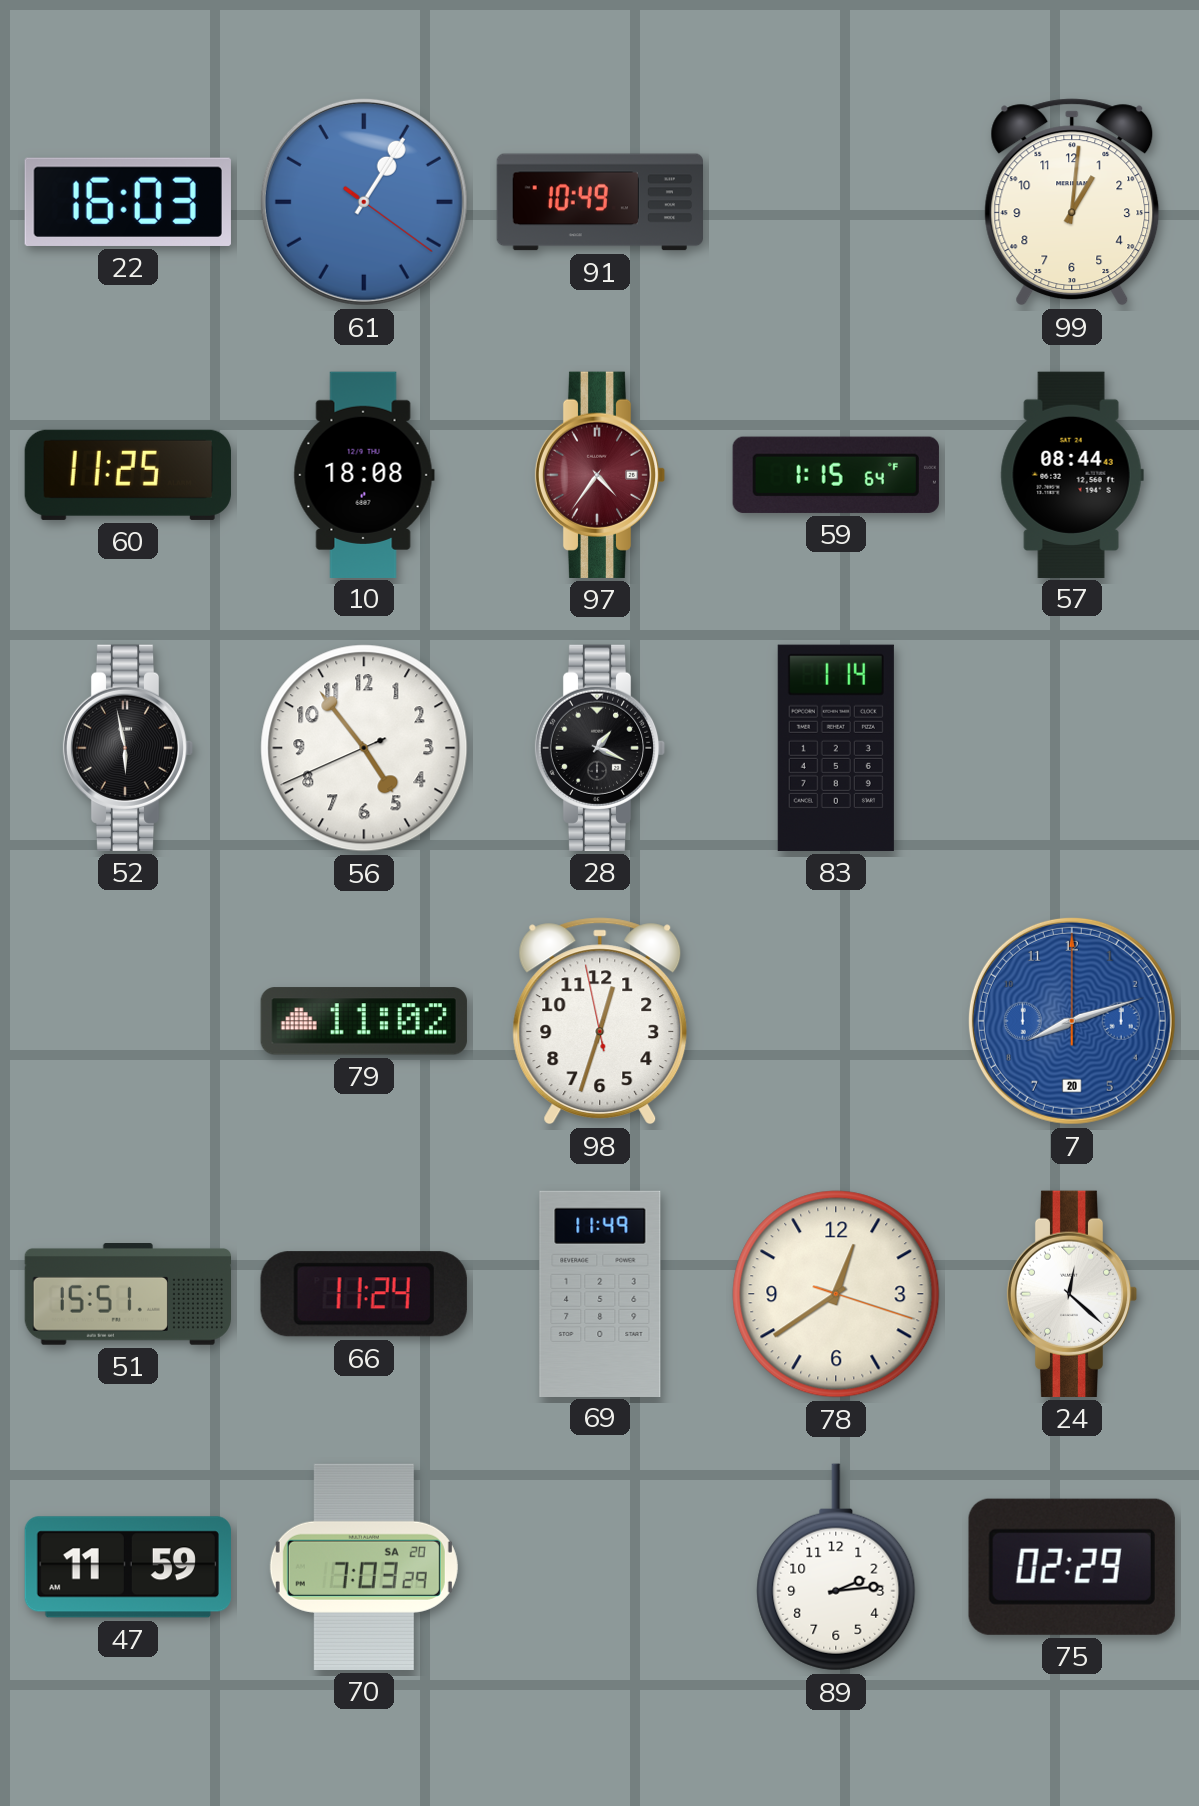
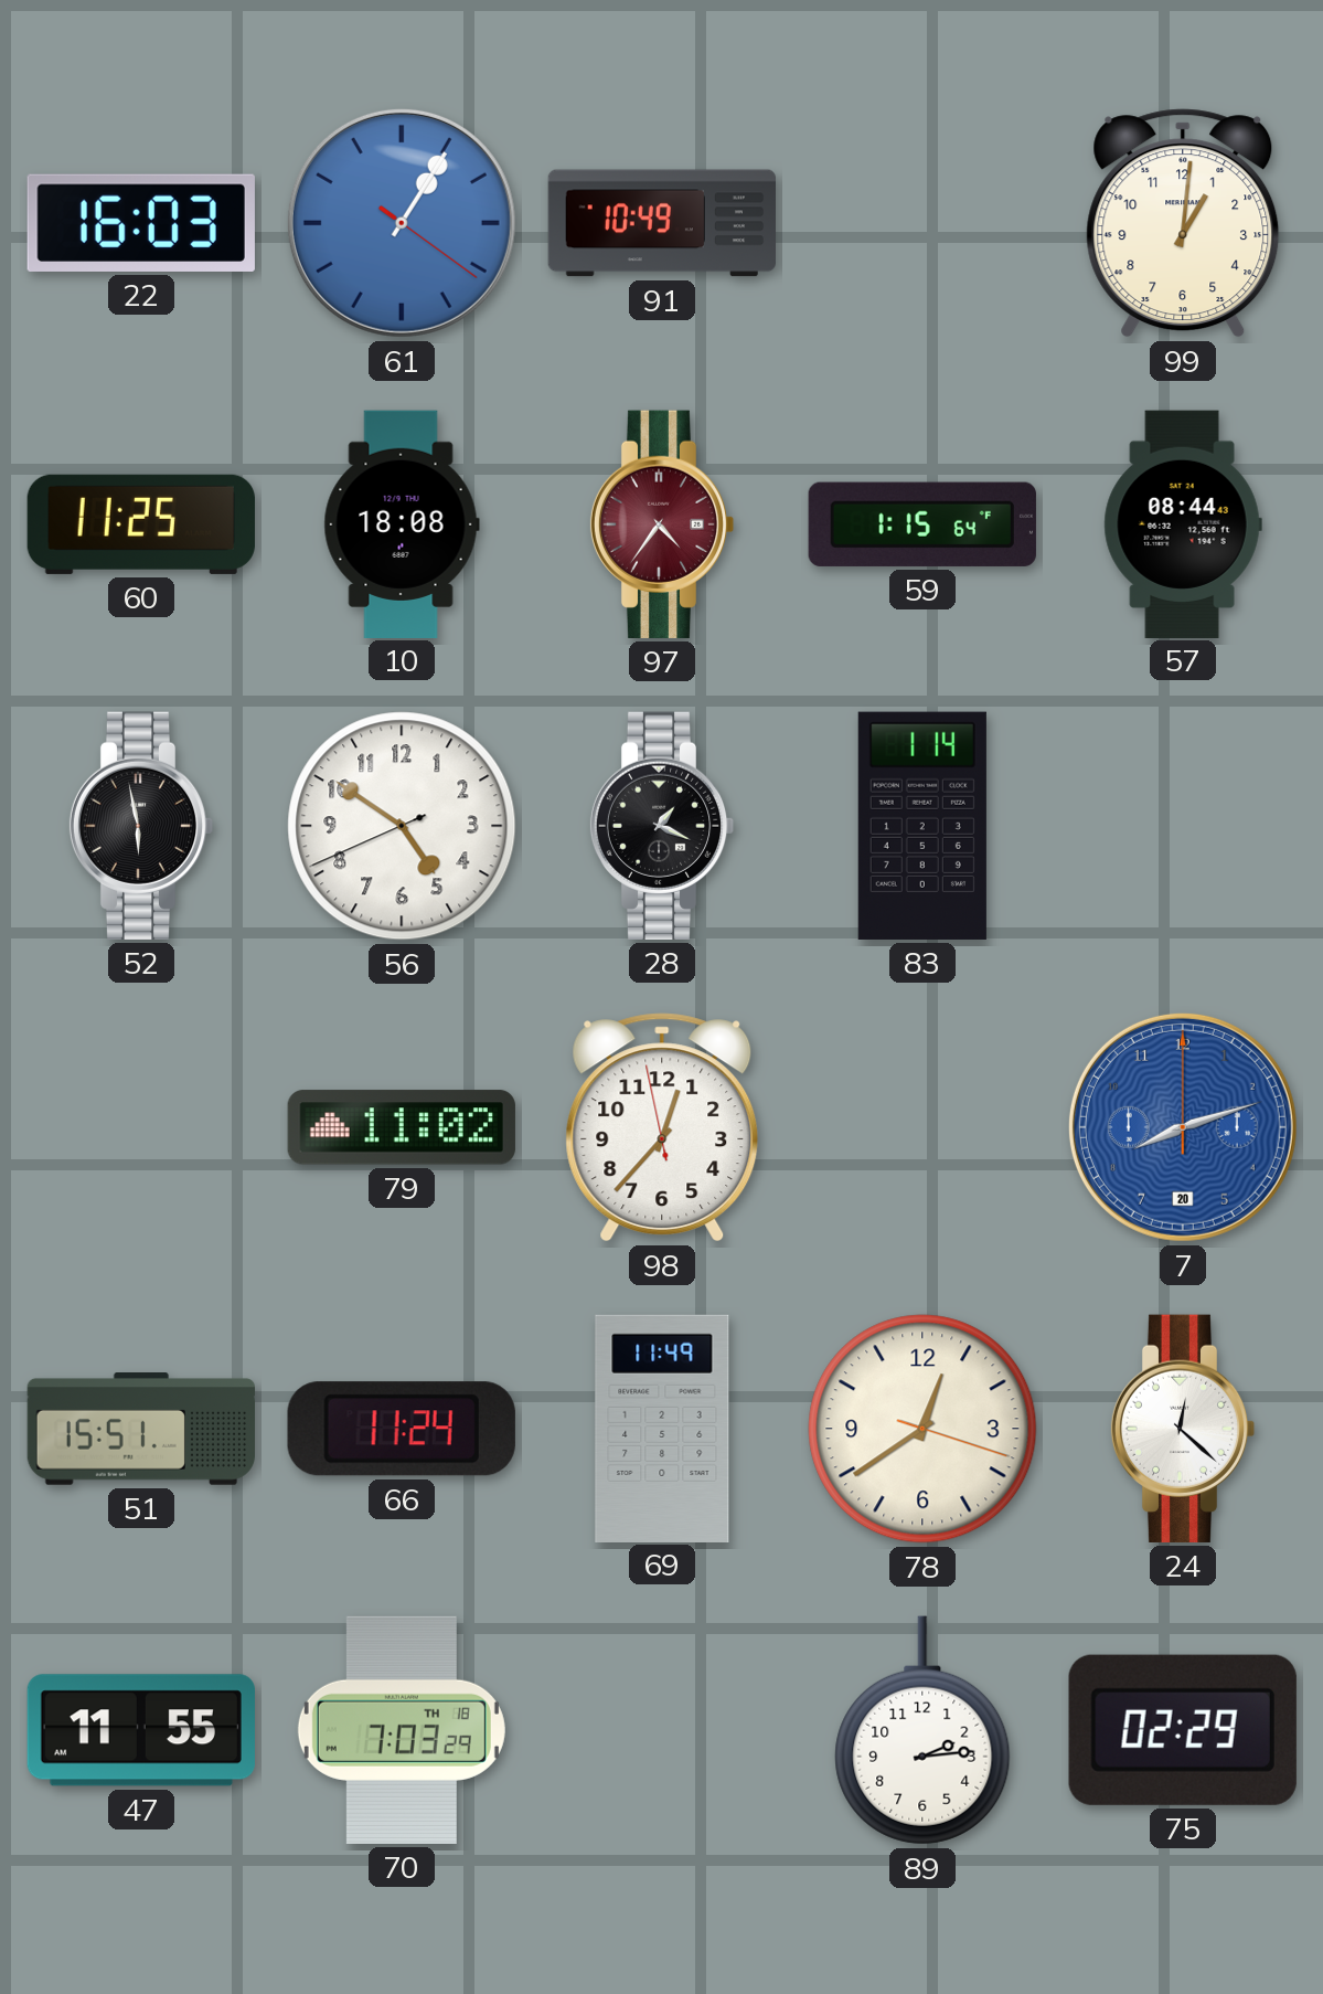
56: 4:53 -> 4:50
98: 12:32 -> 12:36
47: 11:59 -> 11:55
70 date: SA 20 -> TH 18
